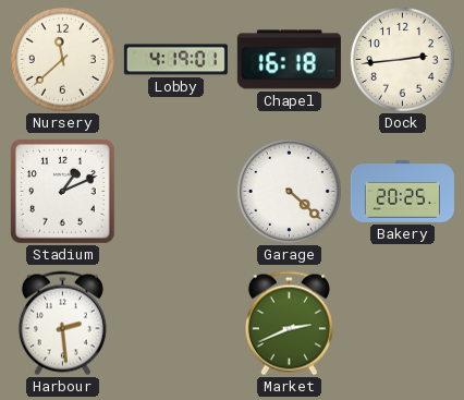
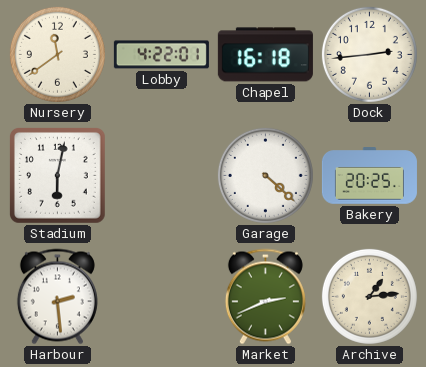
Nursery: 11:38 -> 11:39
Lobby: 4:19 -> 4:22
Stadium: 1:11 -> 6:02
Archive: none -> 1:14
